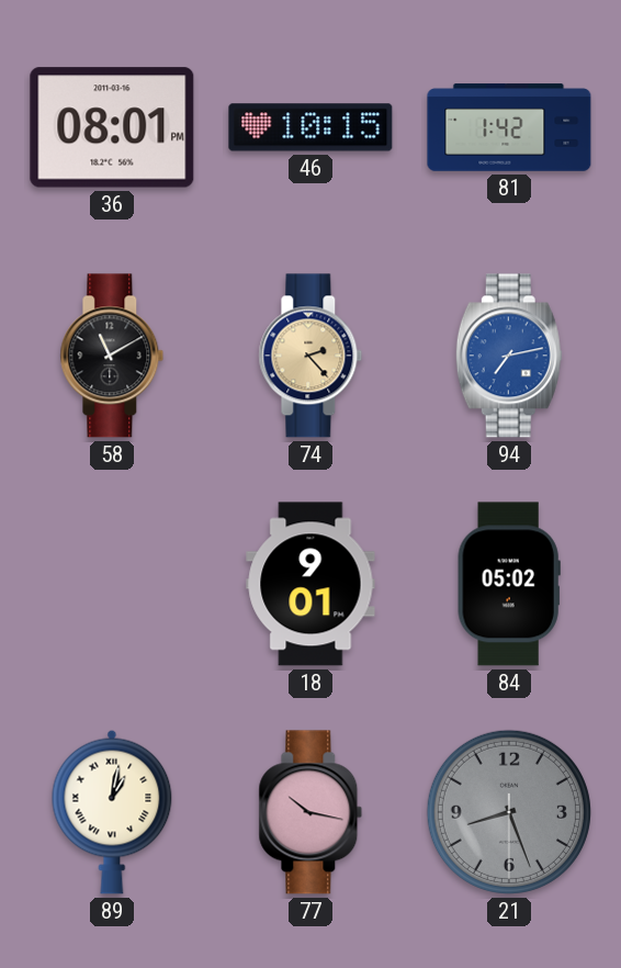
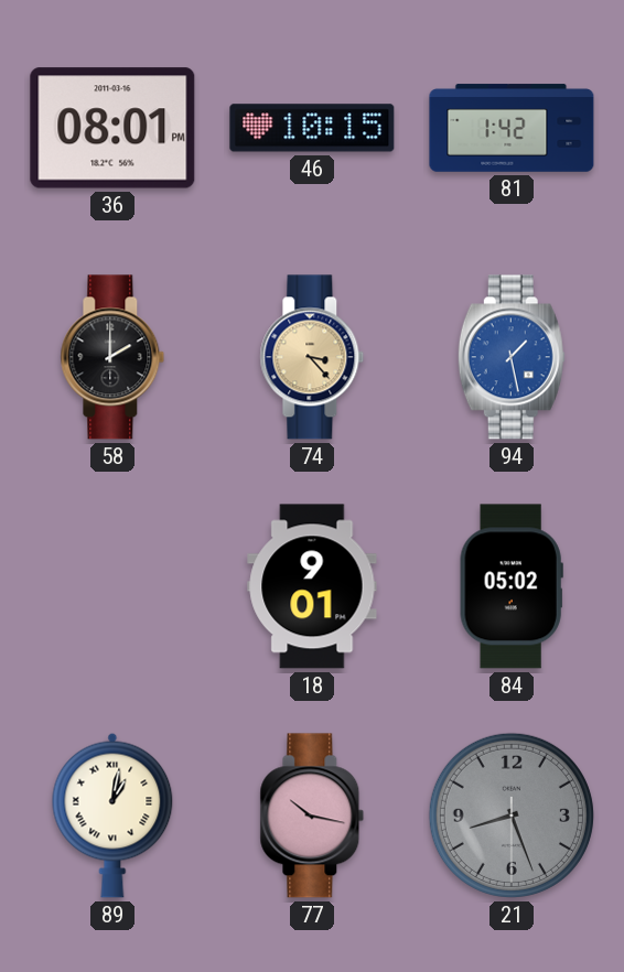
58: 11:10 -> 2:00
74: 2:23 -> 3:23
94: 7:13 -> 1:28
